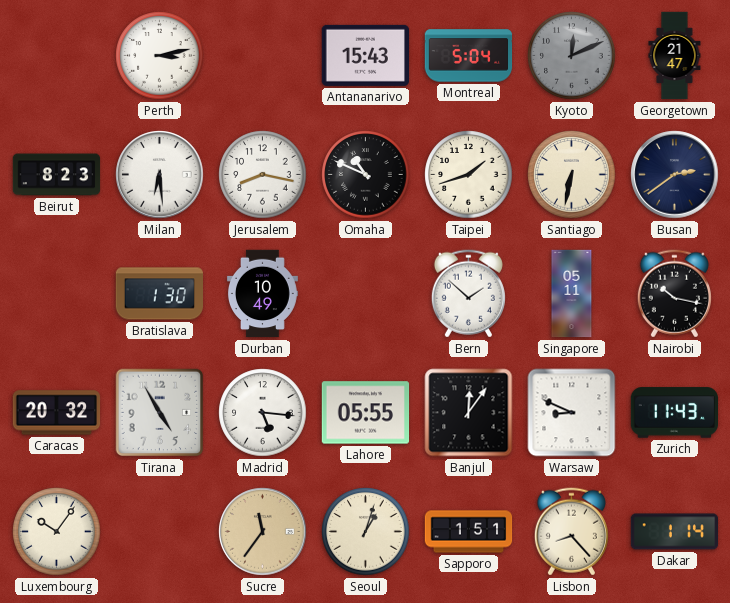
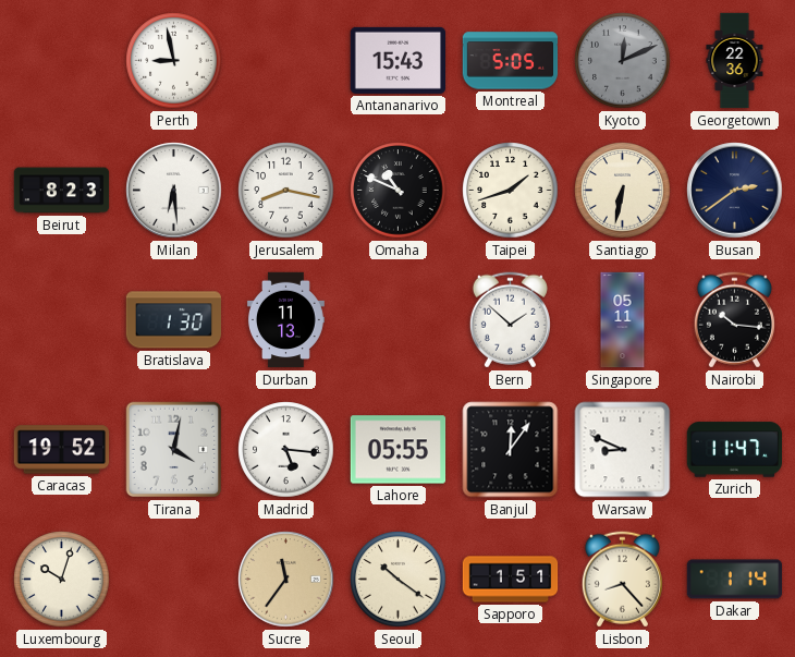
Perth: 3:13 -> 8:58
Montreal: 5:04 -> 5:05
Georgetown: 21:47 -> 22:36
Durban: 10:49 -> 11:13
Nairobi: 10:17 -> 10:16
Caracas: 20:32 -> 19:52
Tirana: 4:55 -> 4:02
Zurich: 11:43 -> 11:47
Luxembourg: 10:06 -> 10:03
Seoul: 1:03 -> 10:21
